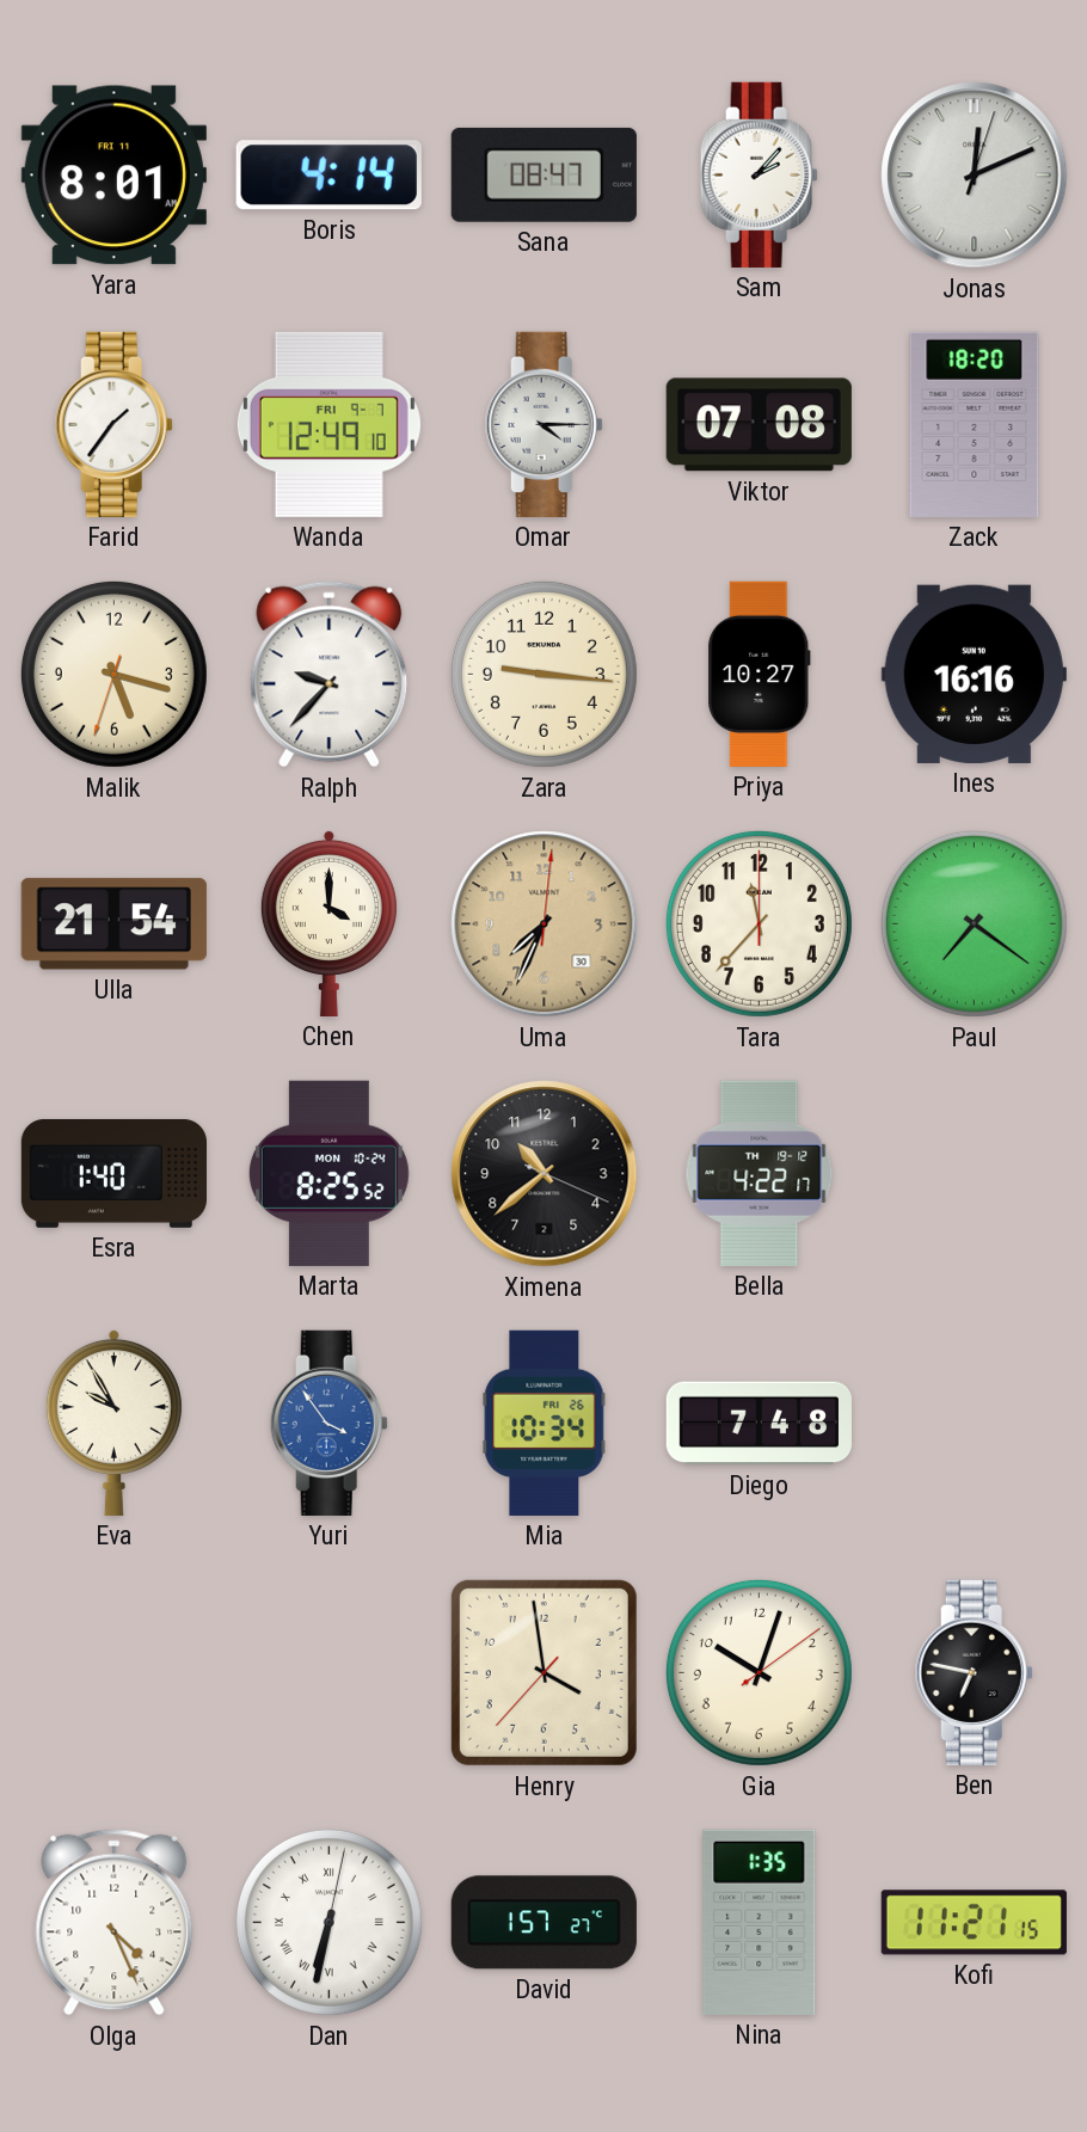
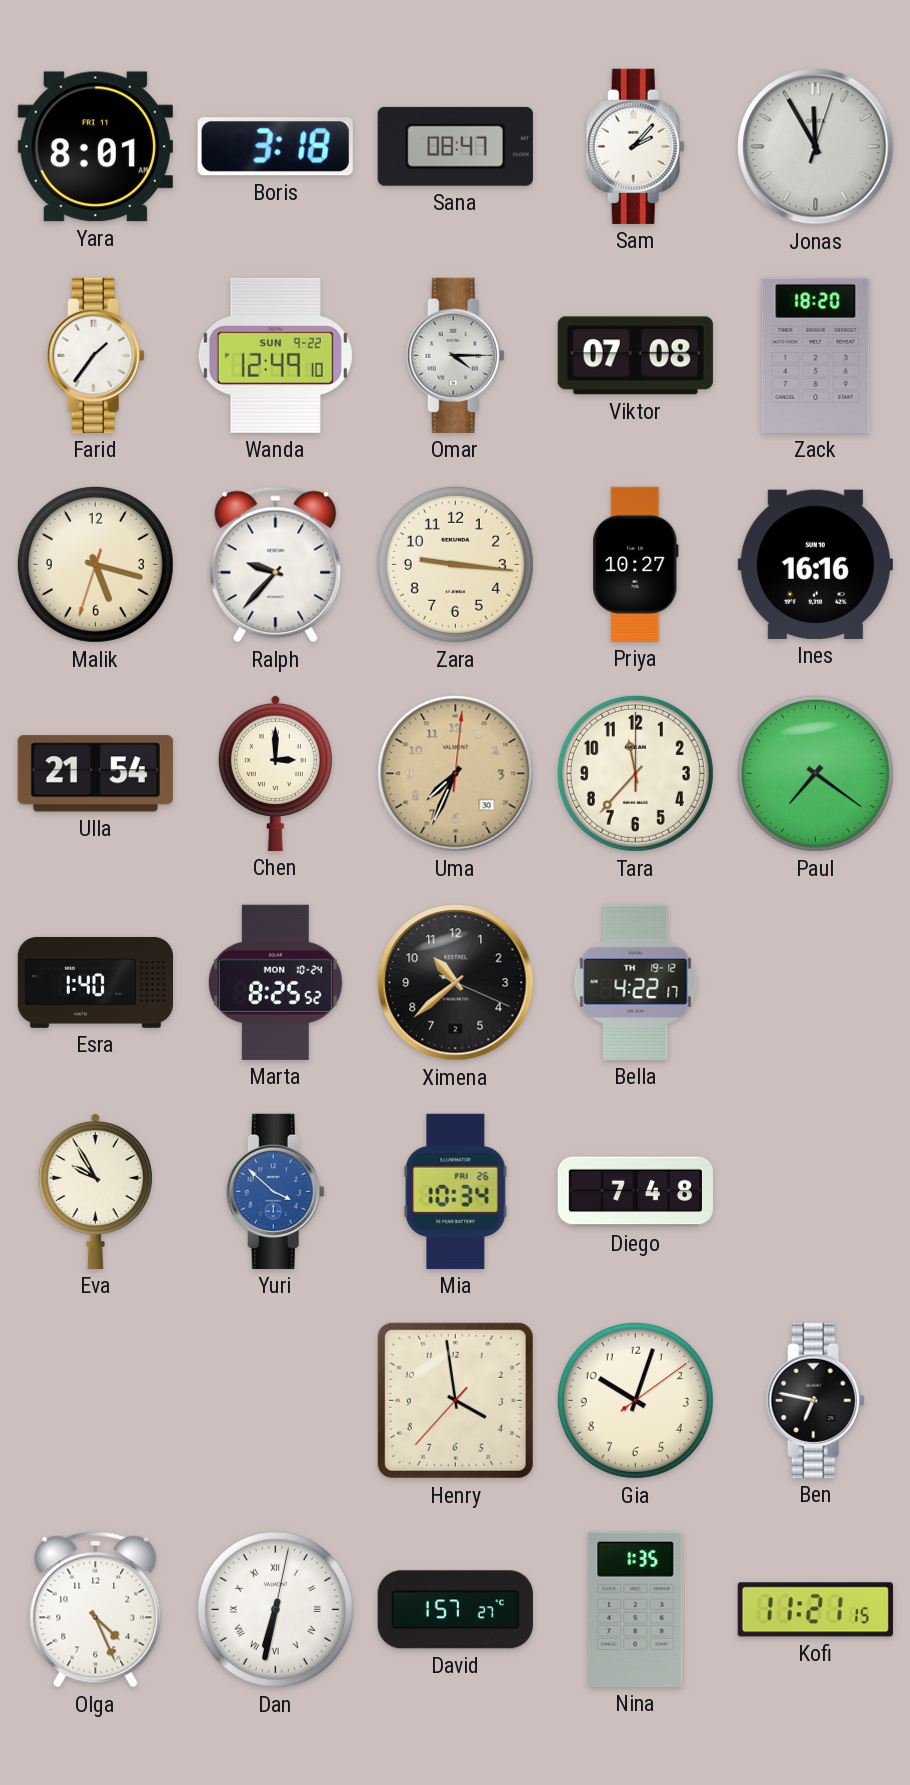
Boris: 4:14 -> 3:18
Jonas: 12:11 -> 11:55
Wanda date: FRI 9-7 -> SUN 9-22
Chen: 4:00 -> 3:00
Yuri: 3:54 -> 3:52
